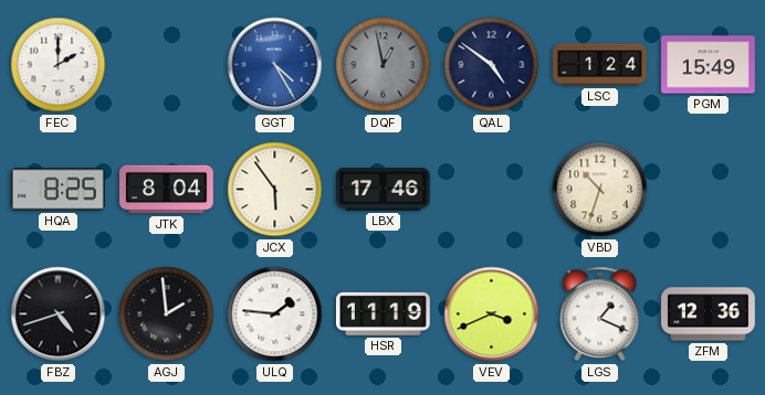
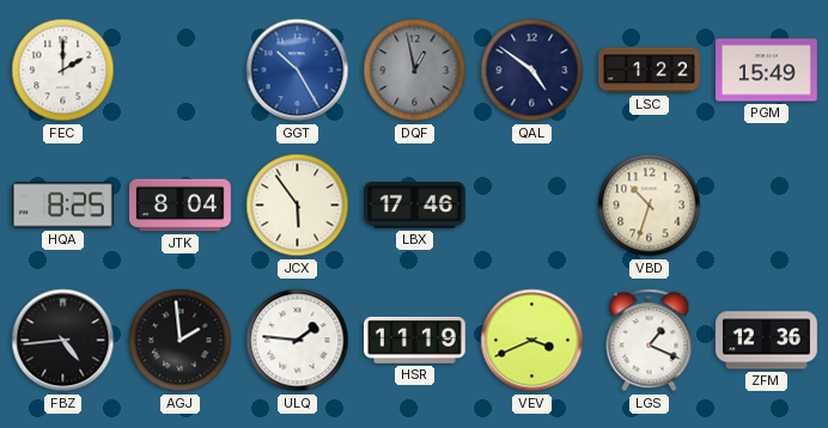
GGT: 4:25 -> 10:25
LSC: 1:24 -> 1:22
FBZ: 4:42 -> 4:44
